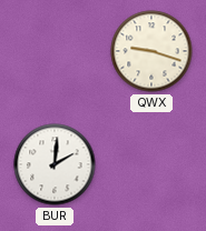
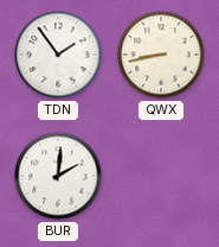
TDN: none -> 1:54
QWX: 9:18 -> 8:43
